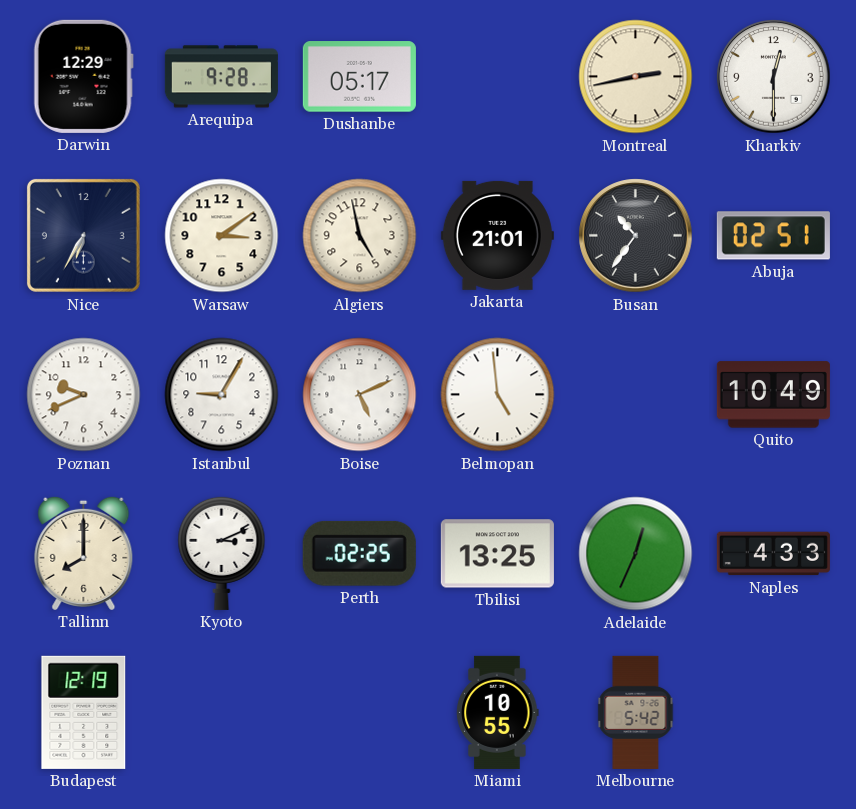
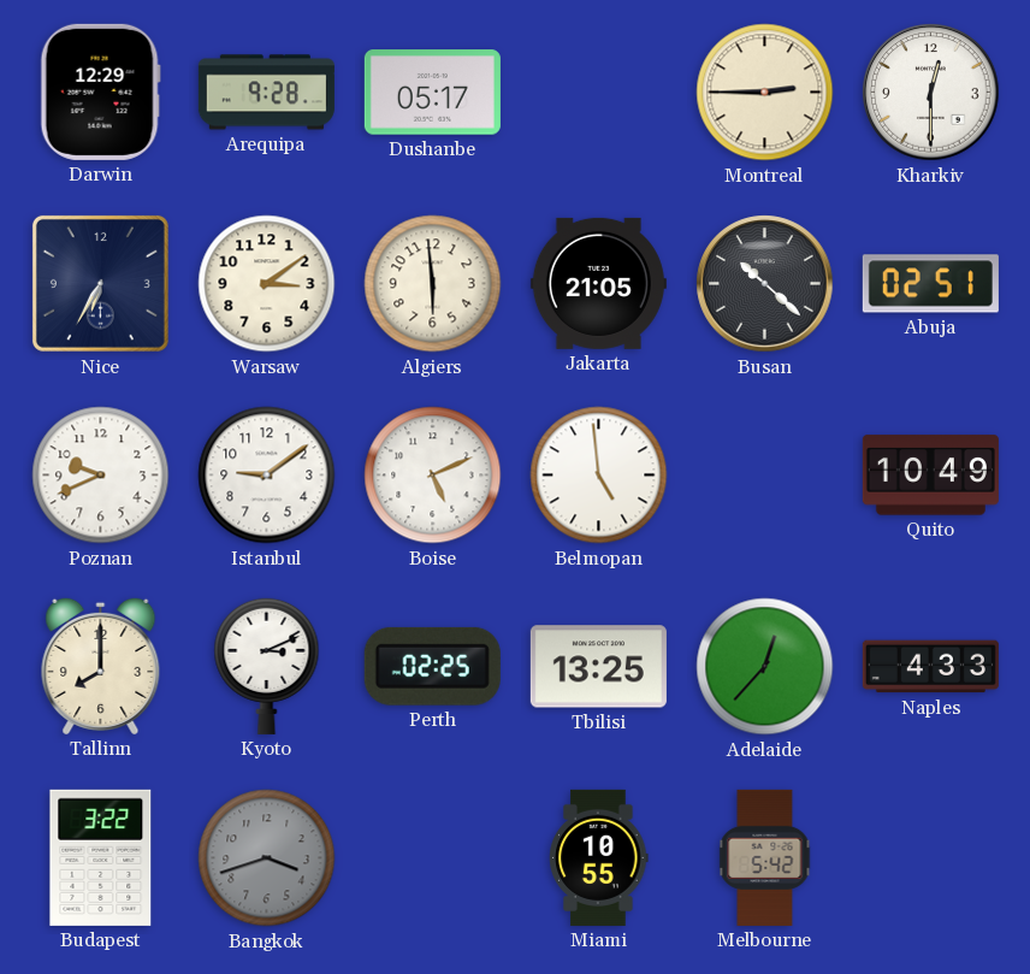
Montreal: 2:43 -> 2:45
Algiers: 4:58 -> 5:59
Jakarta: 21:01 -> 21:05
Busan: 10:36 -> 10:22
Istanbul: 9:05 -> 9:09
Adelaide: 12:34 -> 12:37
Budapest: 12:19 -> 3:22
Bangkok: none -> 3:42
